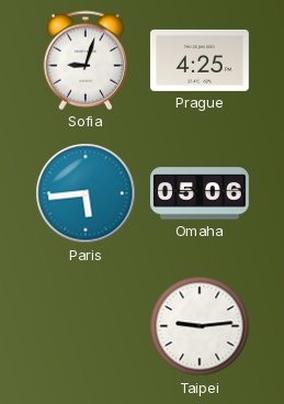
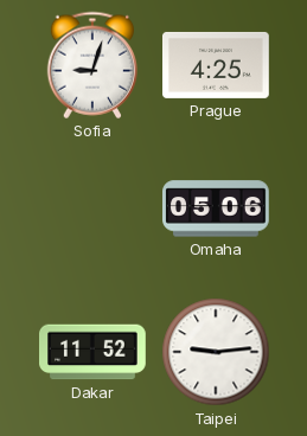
Paris: 5:44 -> none
Dakar: none -> 11:52
